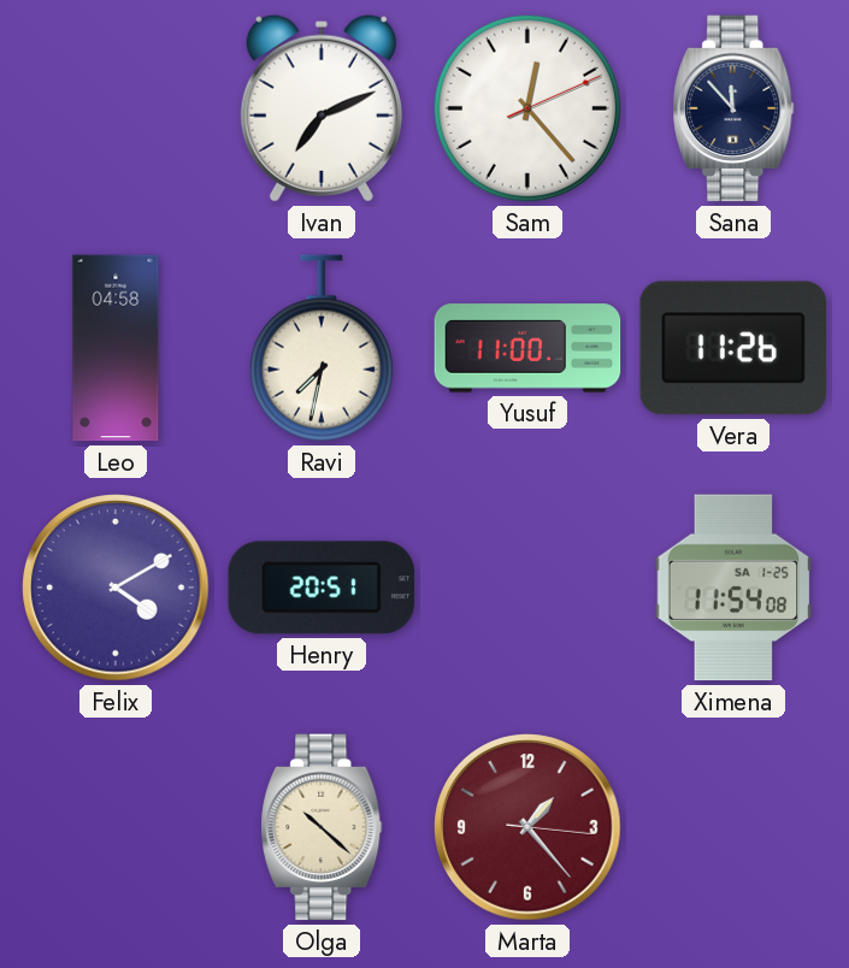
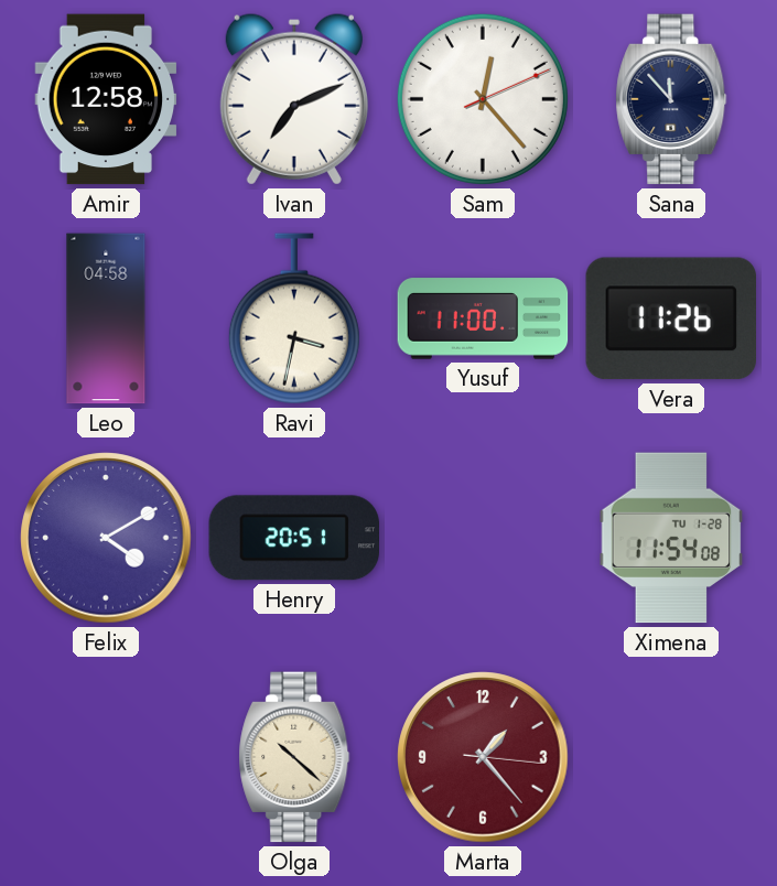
Amir: none -> 12:58
Ravi: 7:32 -> 3:32
Ximena date: SA 1-25 -> TU 1-28
